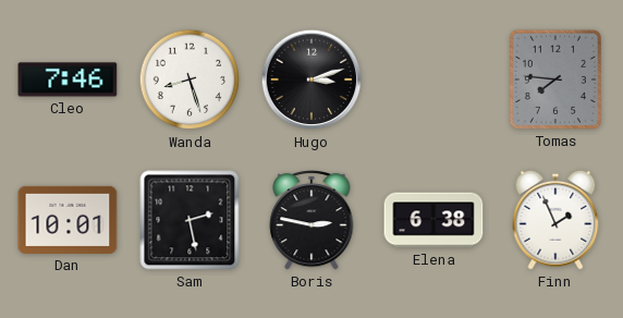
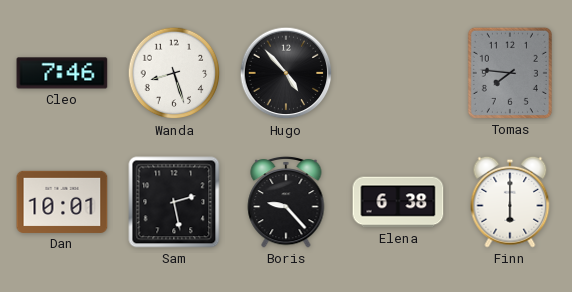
Hugo: 3:12 -> 4:53
Boris: 2:47 -> 9:23
Finn: 1:56 -> 6:00
